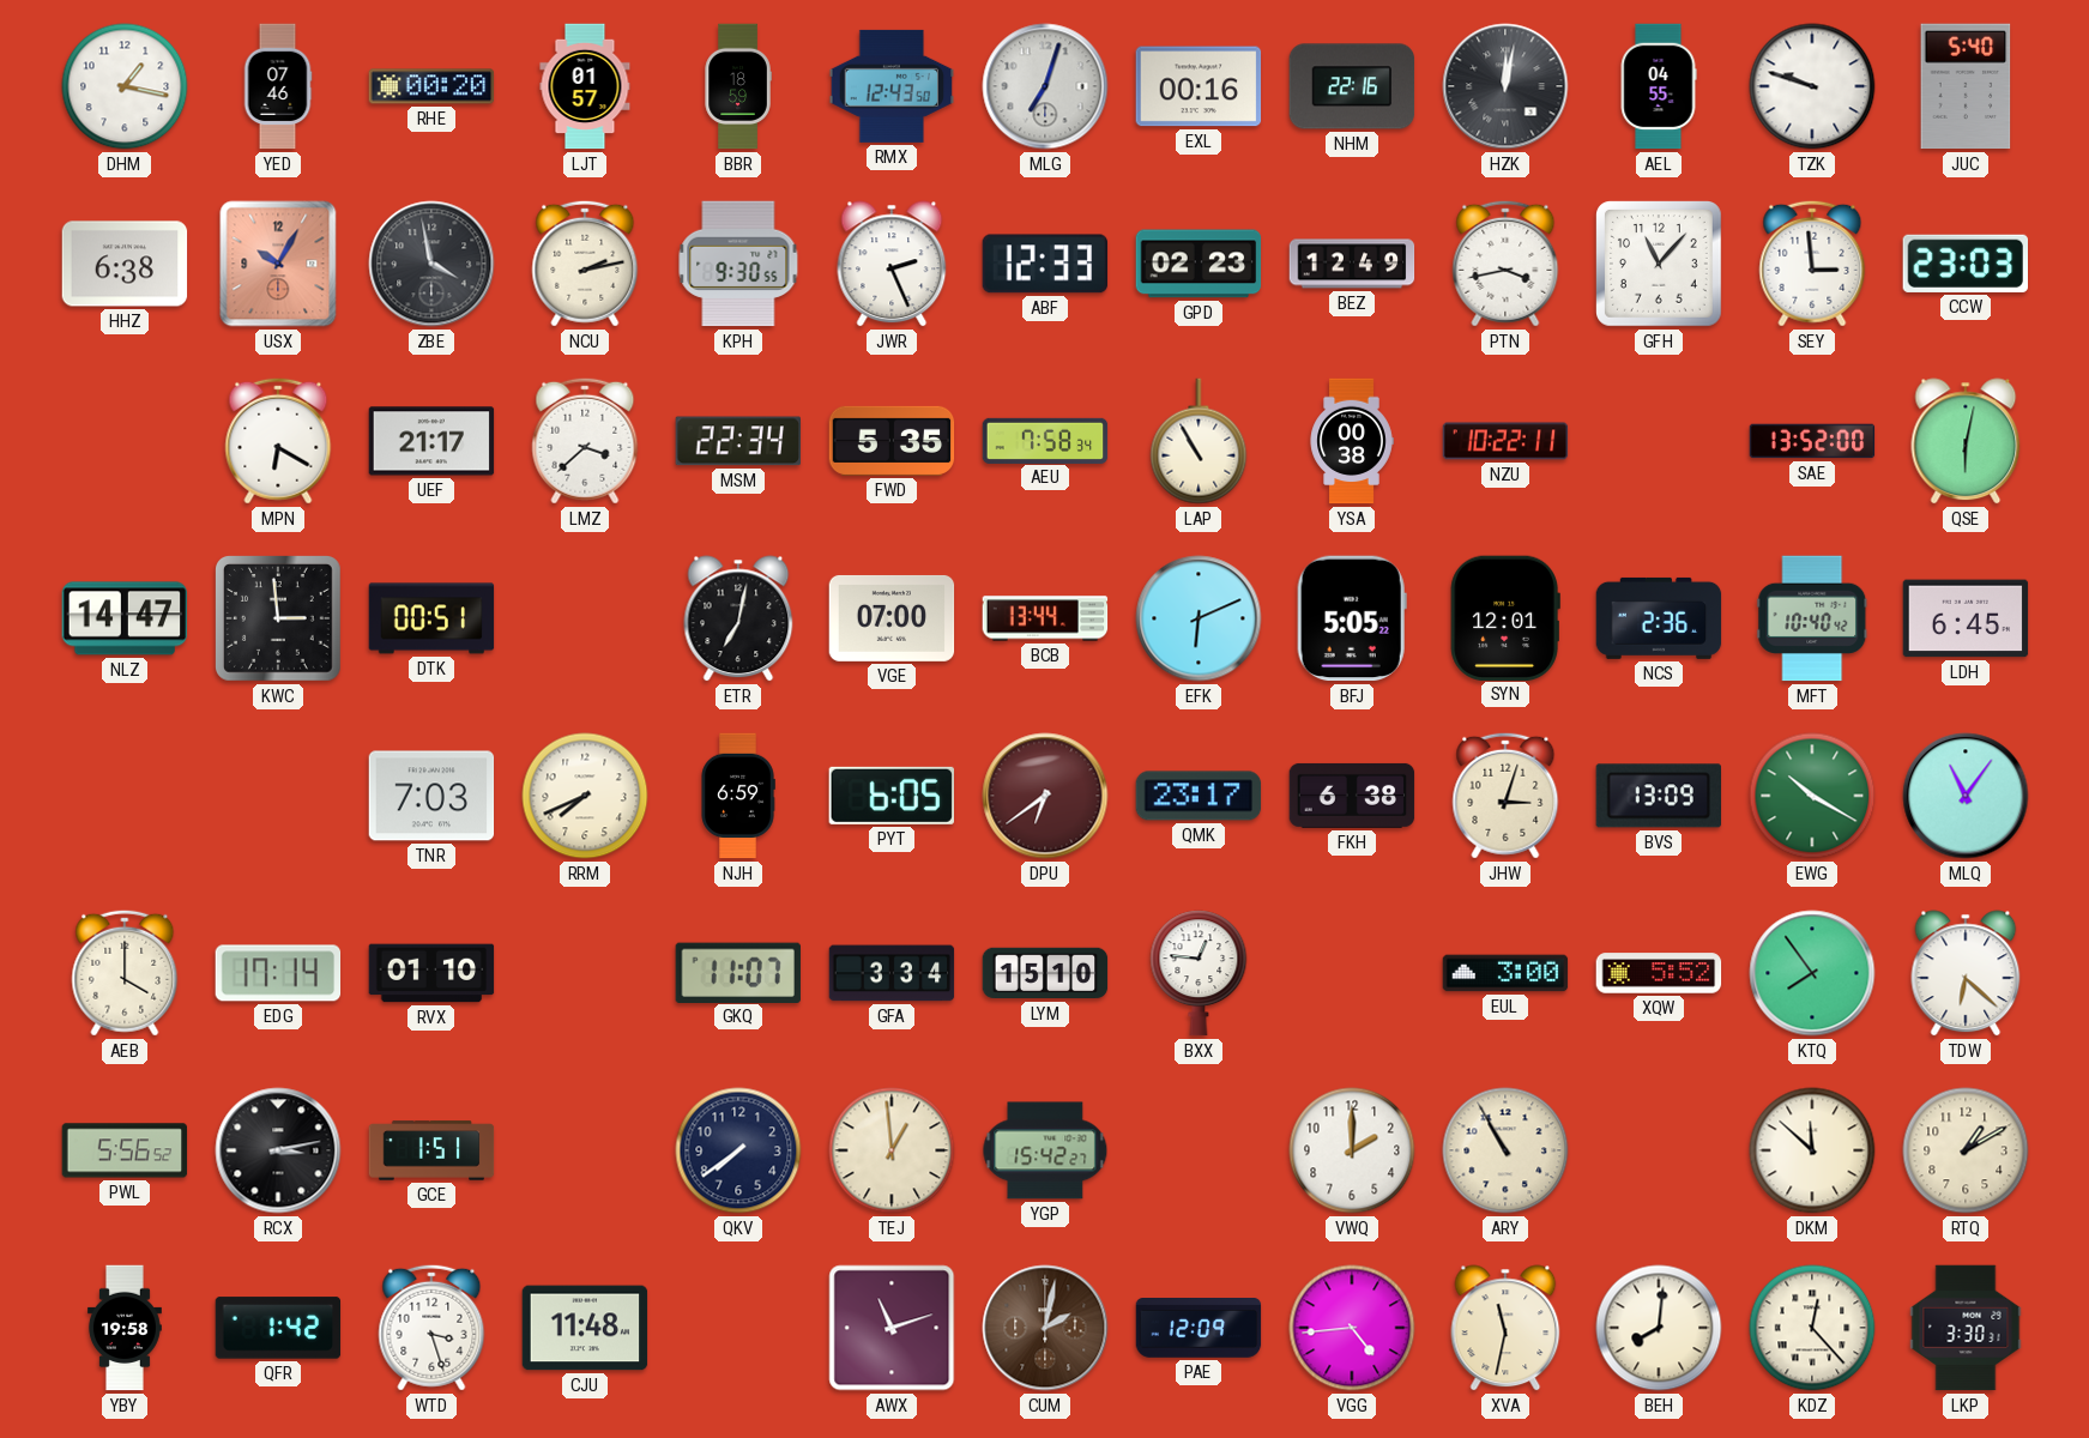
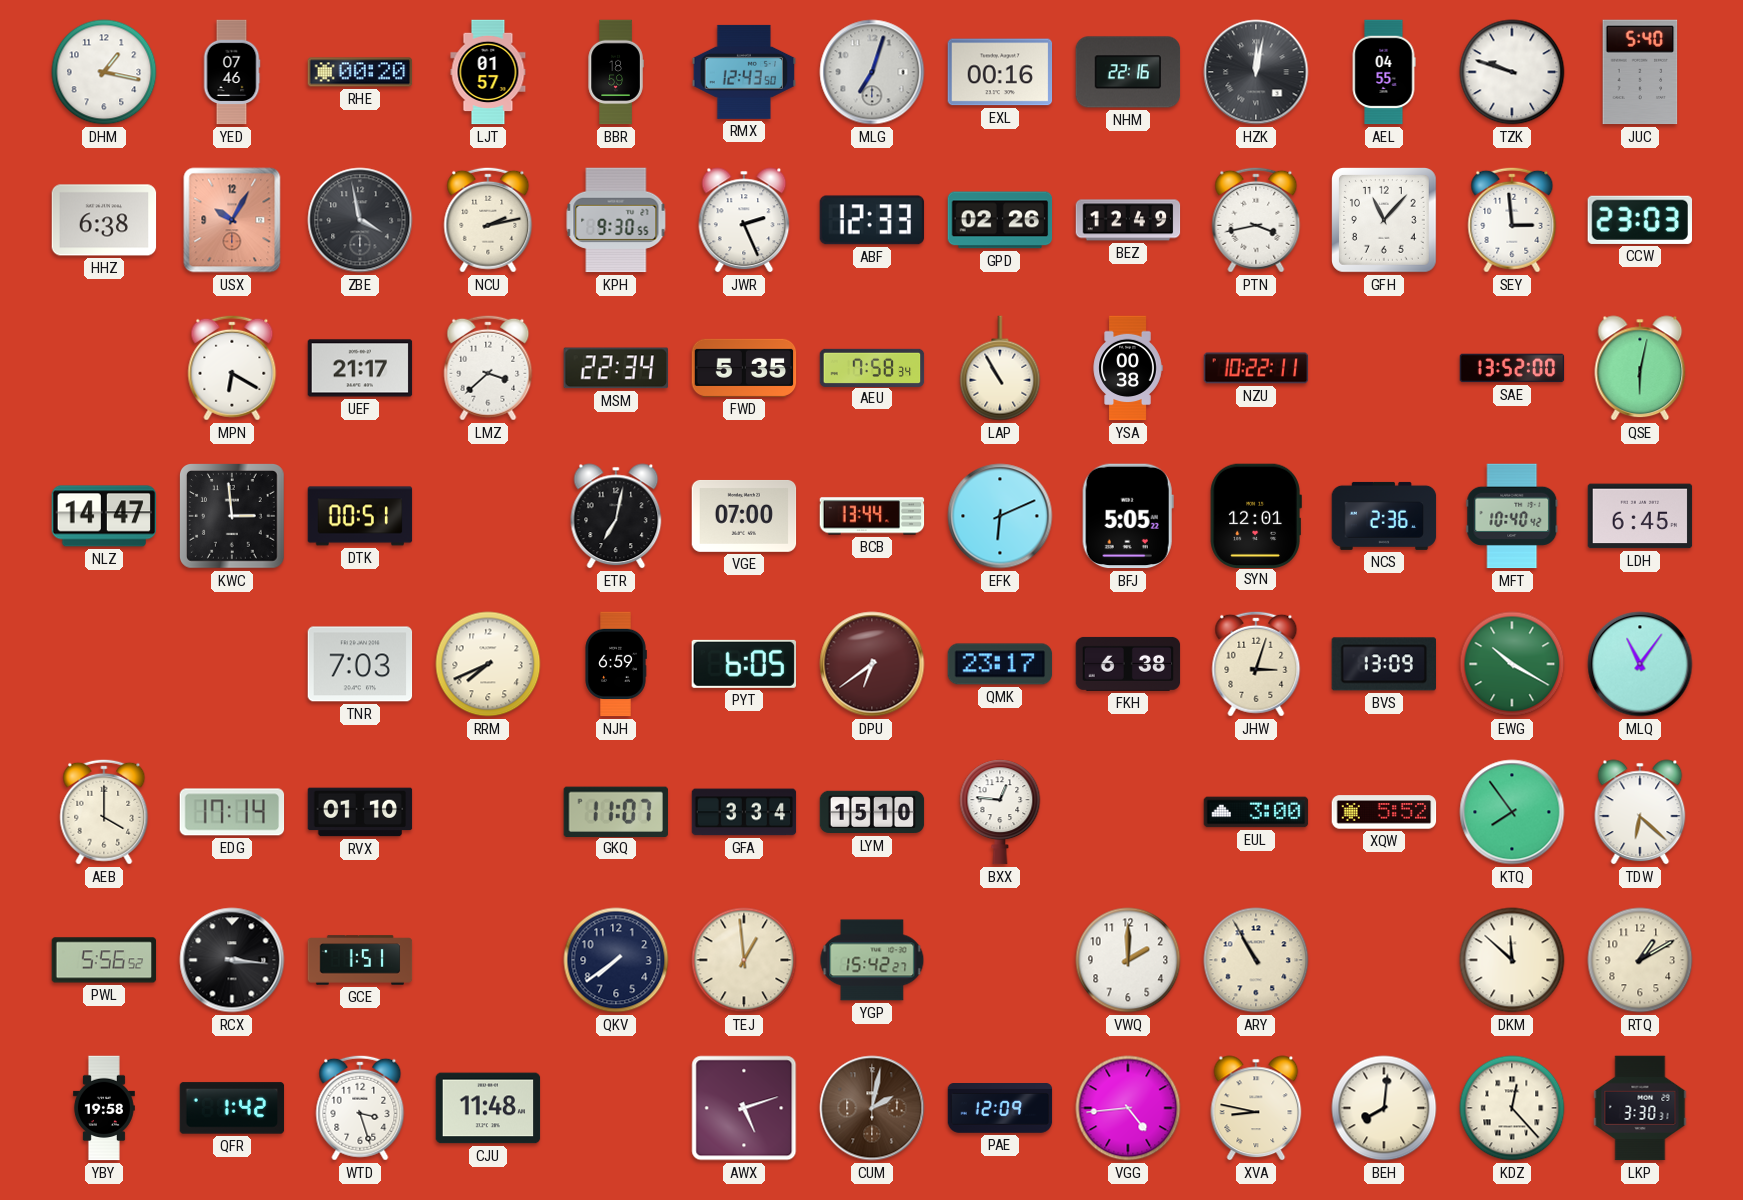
GPD: 02:23 -> 02:26
RCX: 3:13 -> 3:16
AWX: 11:12 -> 5:12
XVA: 11:32 -> 8:47
